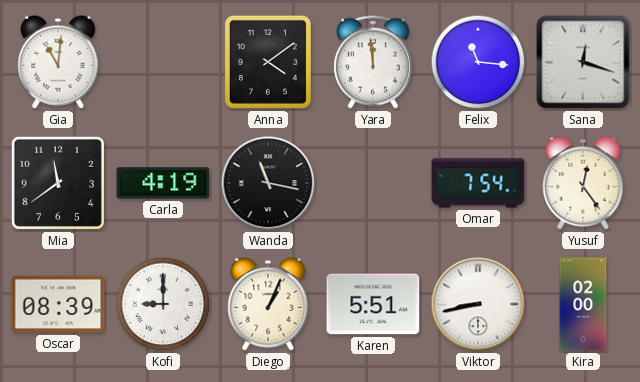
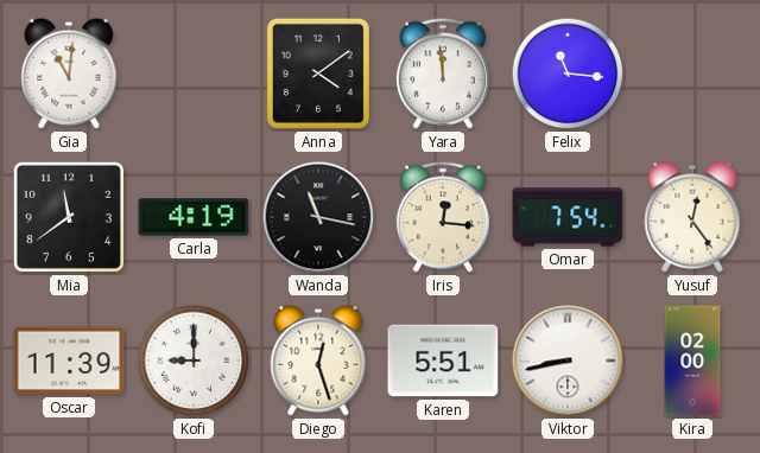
Sana: 12:18 -> none
Iris: none -> 12:16
Oscar: 08:39 -> 11:39
Diego: 1:04 -> 12:27
